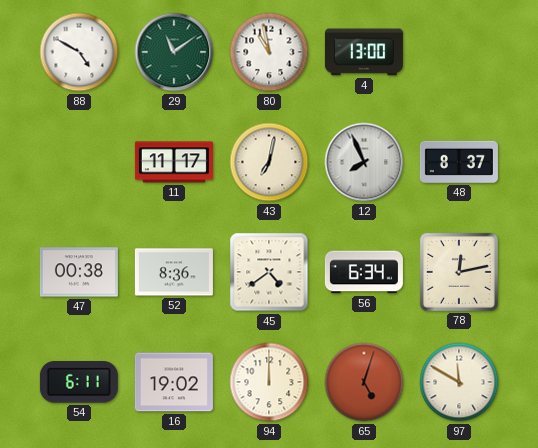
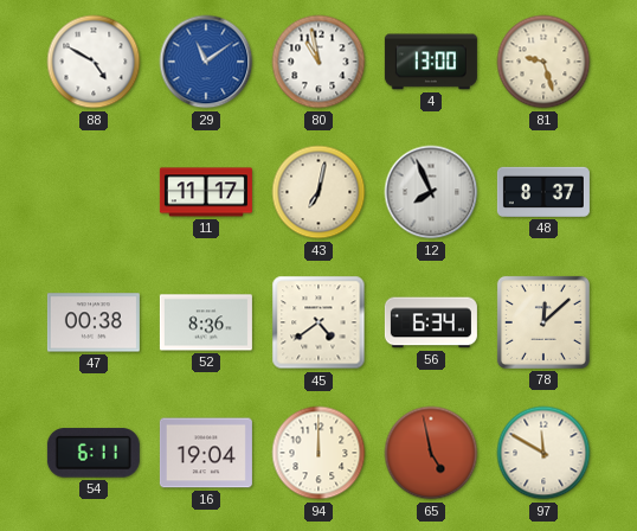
29 dial: green -> blue
81: none -> 9:27
78: 12:13 -> 12:08
16: 19:02 -> 19:04
65: 5:03 -> 4:58
